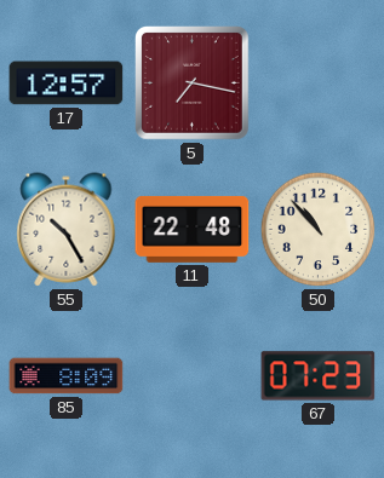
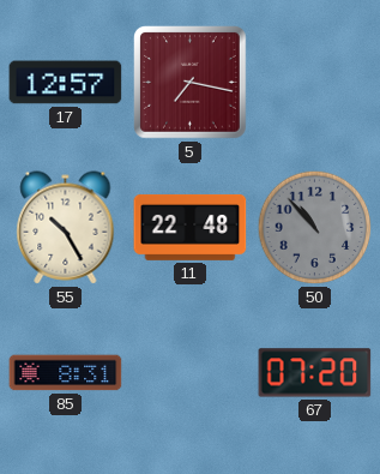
50 dial: cream -> grey
85: 8:09 -> 8:31
67: 07:23 -> 07:20
